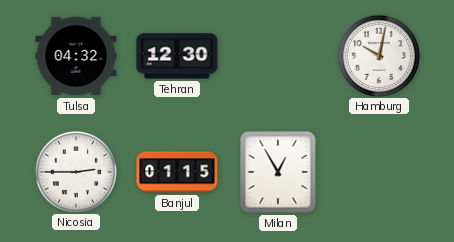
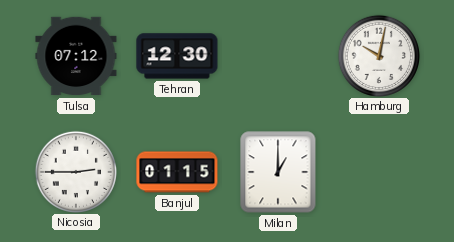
Tulsa: 04:32 -> 07:12
Milan: 12:55 -> 1:00
